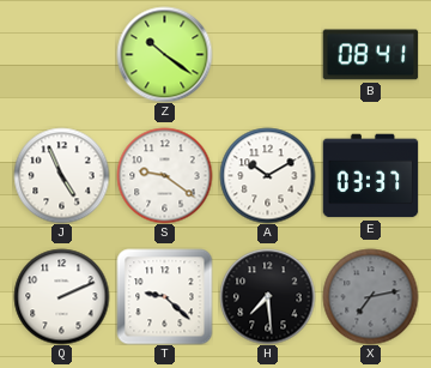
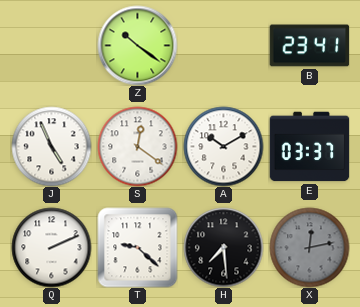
B: 08:41 -> 23:41
S: 9:21 -> 12:21
X: 7:13 -> 12:13
